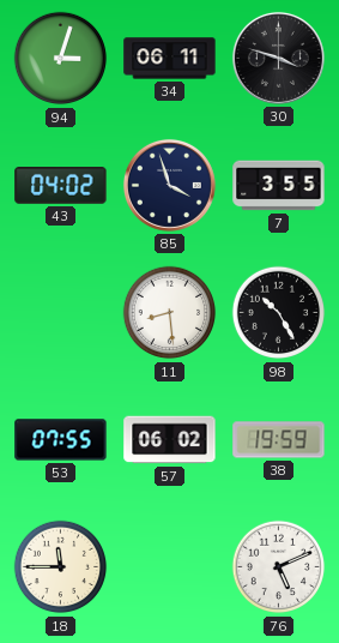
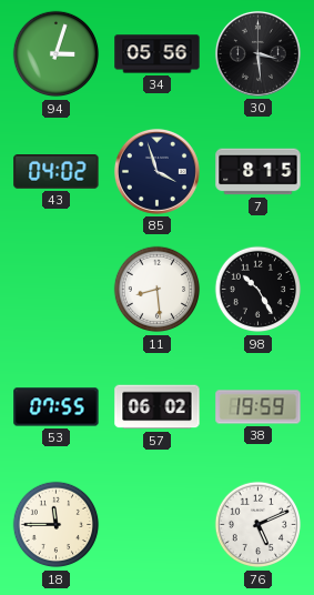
34: 06:11 -> 05:56
30: 3:48 -> 3:29
7: 3:55 -> 8:15
